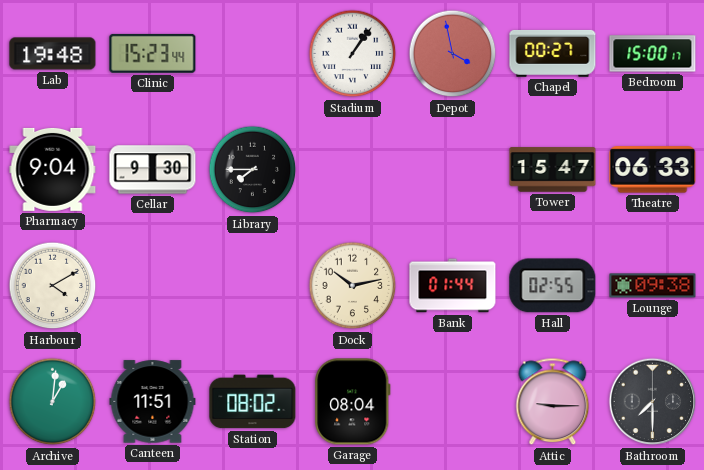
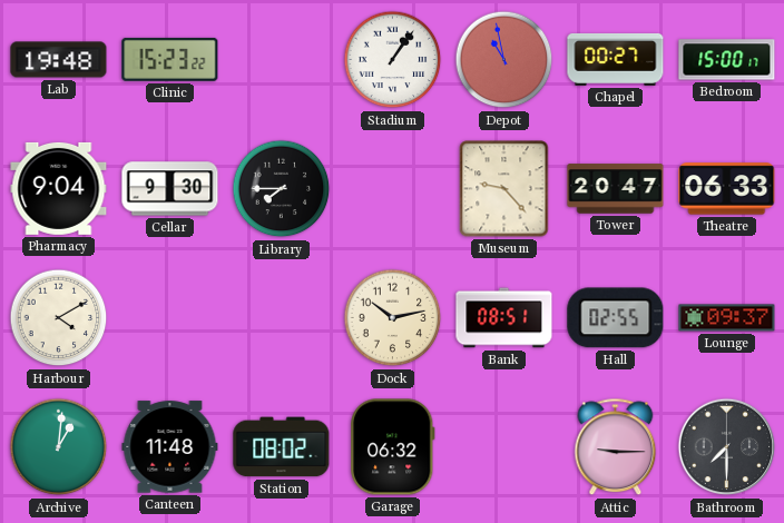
Clinic: 15:23:44 -> 15:23:22
Depot: 3:58 -> 10:58
Museum: none -> 9:23
Tower: 15:47 -> 20:47
Bank: 01:44 -> 08:51
Lounge: 09:38 -> 09:37
Canteen: 11:51 -> 11:48
Garage: 08:04 -> 06:32
